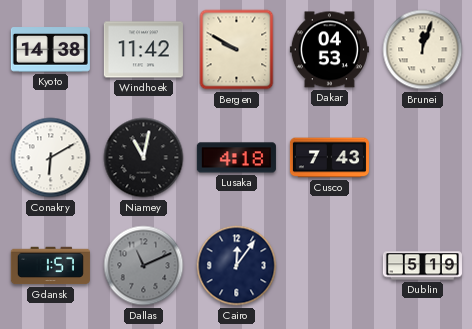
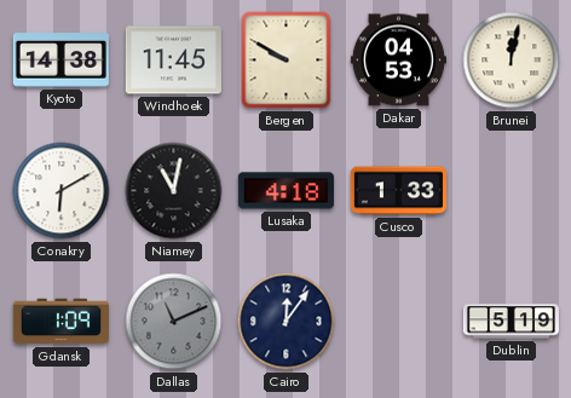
Windhoek: 11:42 -> 11:45
Brunei: 12:03 -> 12:02
Cusco: 7:43 -> 1:33
Gdansk: 1:57 -> 1:09
